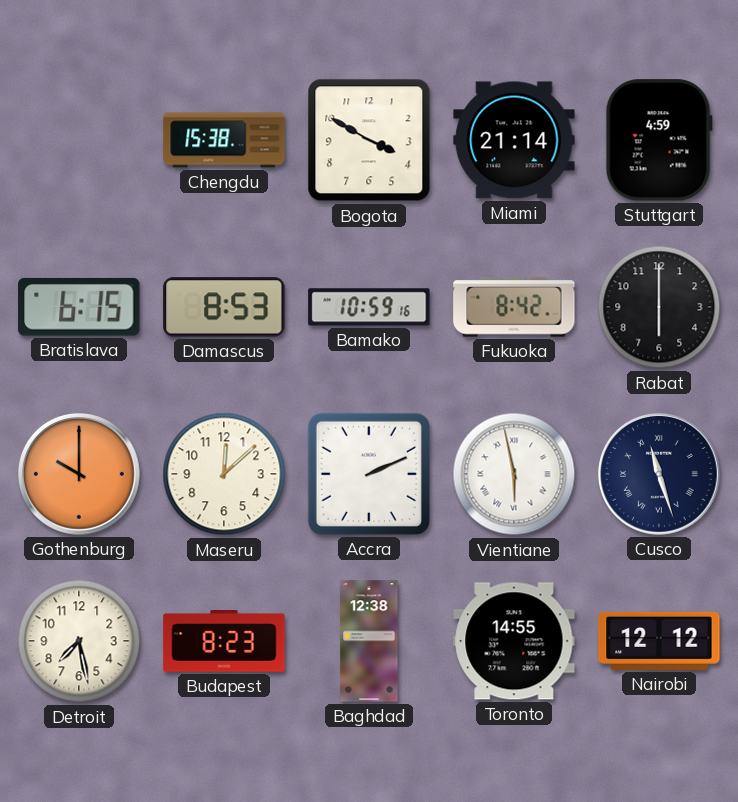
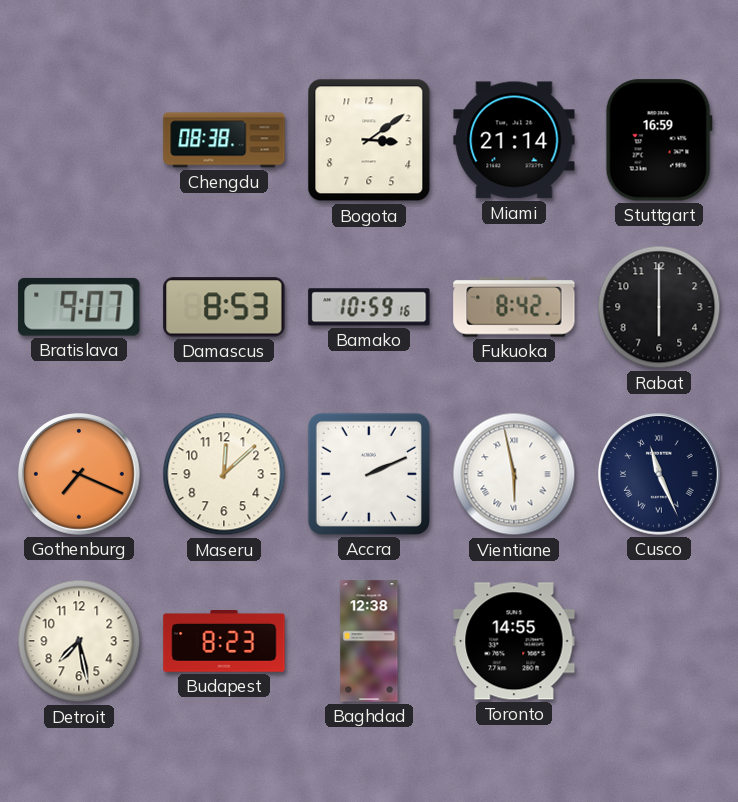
Chengdu: 15:38 -> 08:38
Bogota: 3:50 -> 3:09
Stuttgart: 4:59 -> 16:59
Bratislava: 6:15 -> 9:07
Gothenburg: 10:00 -> 7:19
Cusco: 11:27 -> 11:26
Nairobi: 12:12 -> none
